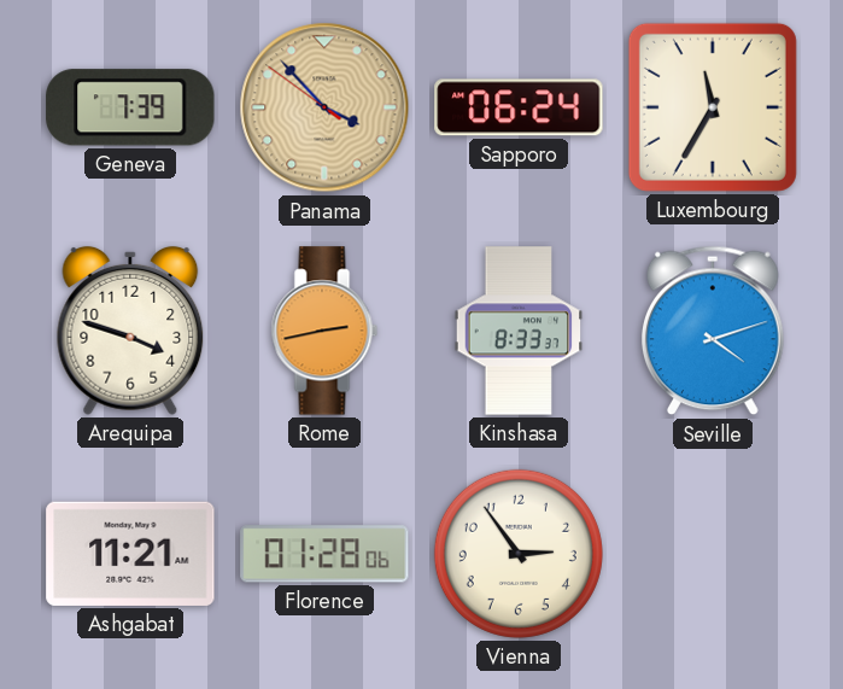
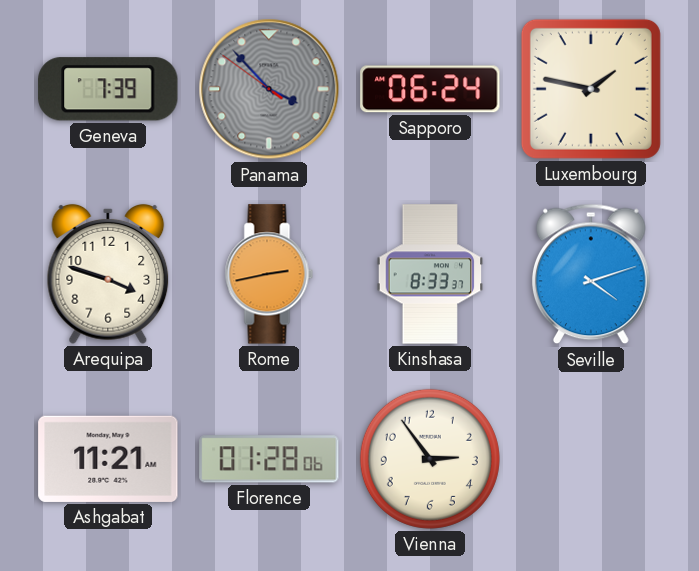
Panama dial: champagne -> grey
Luxembourg: 11:35 -> 1:47
